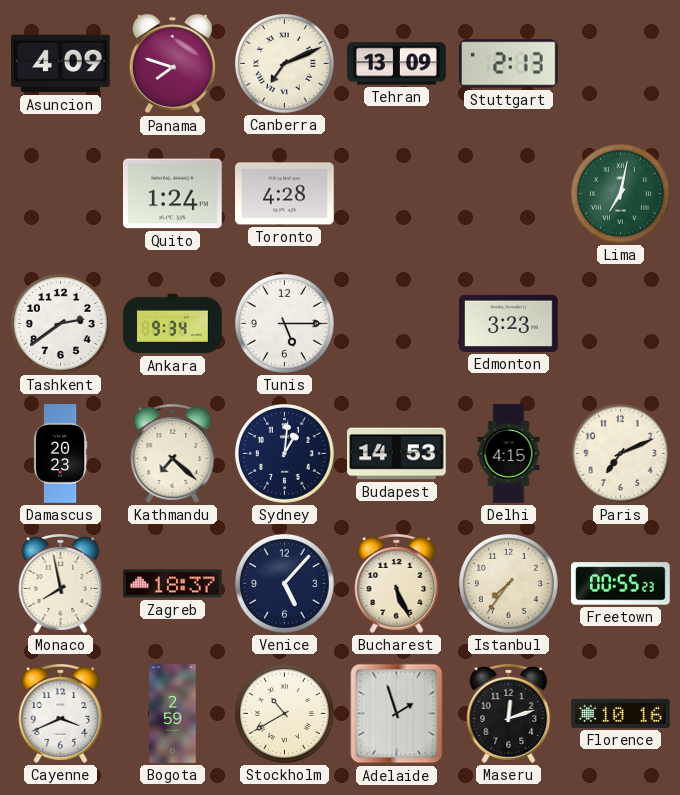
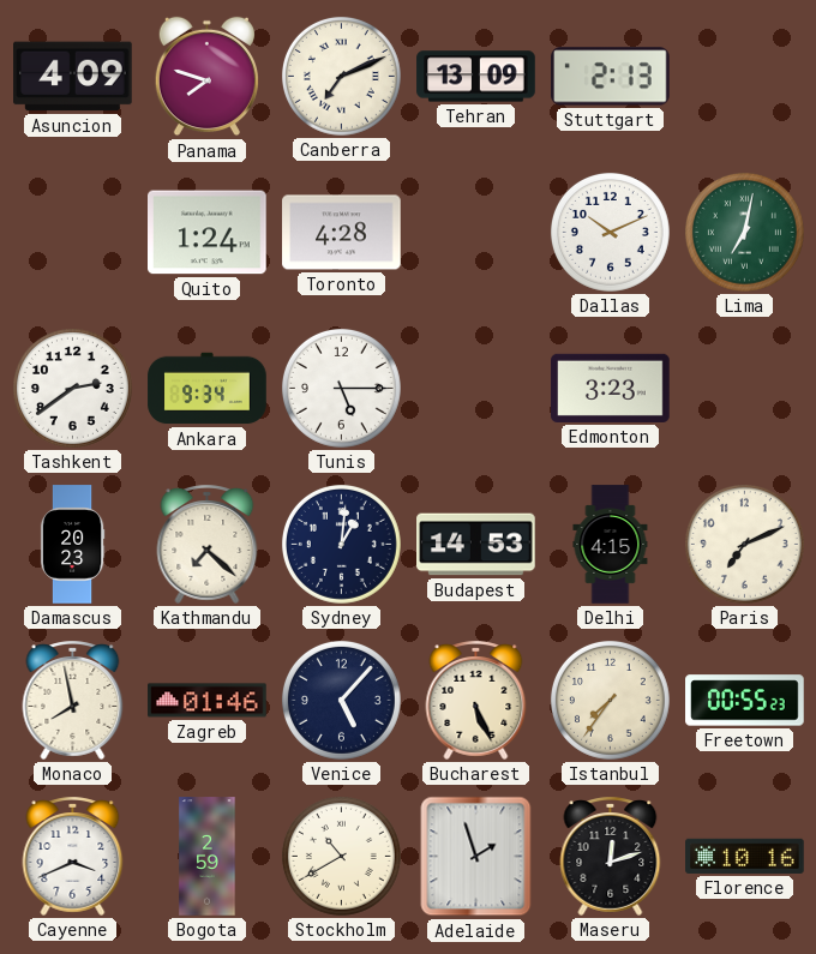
Dallas: none -> 10:11
Zagreb: 18:37 -> 01:46
